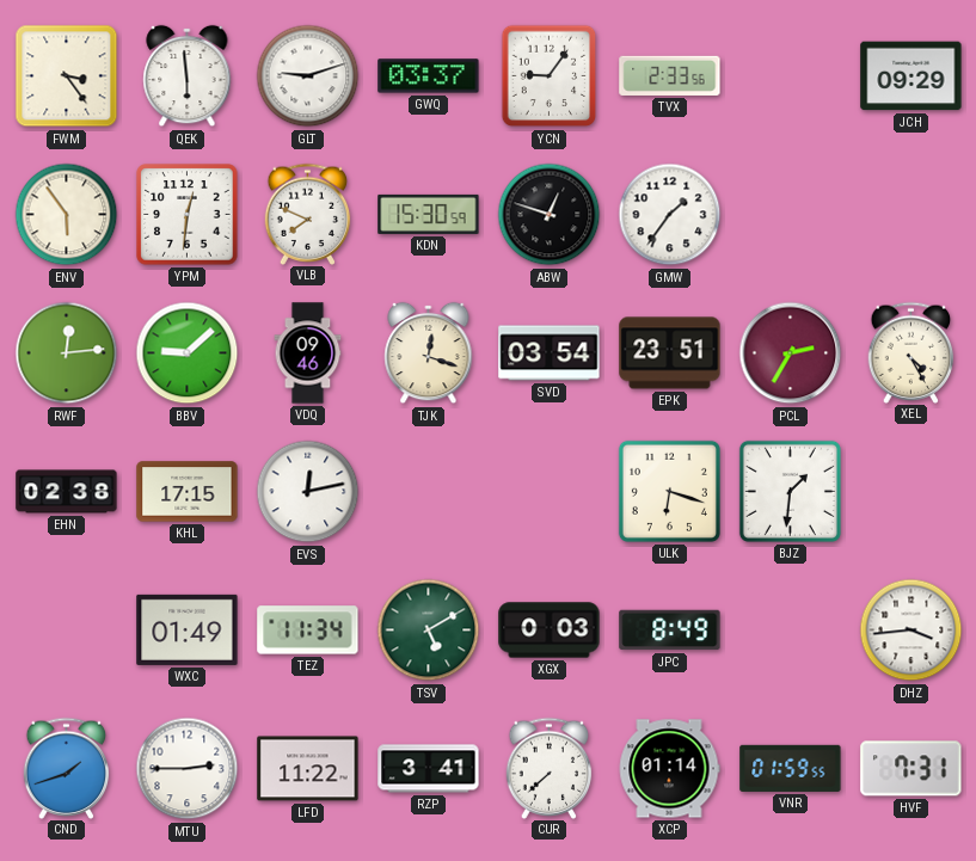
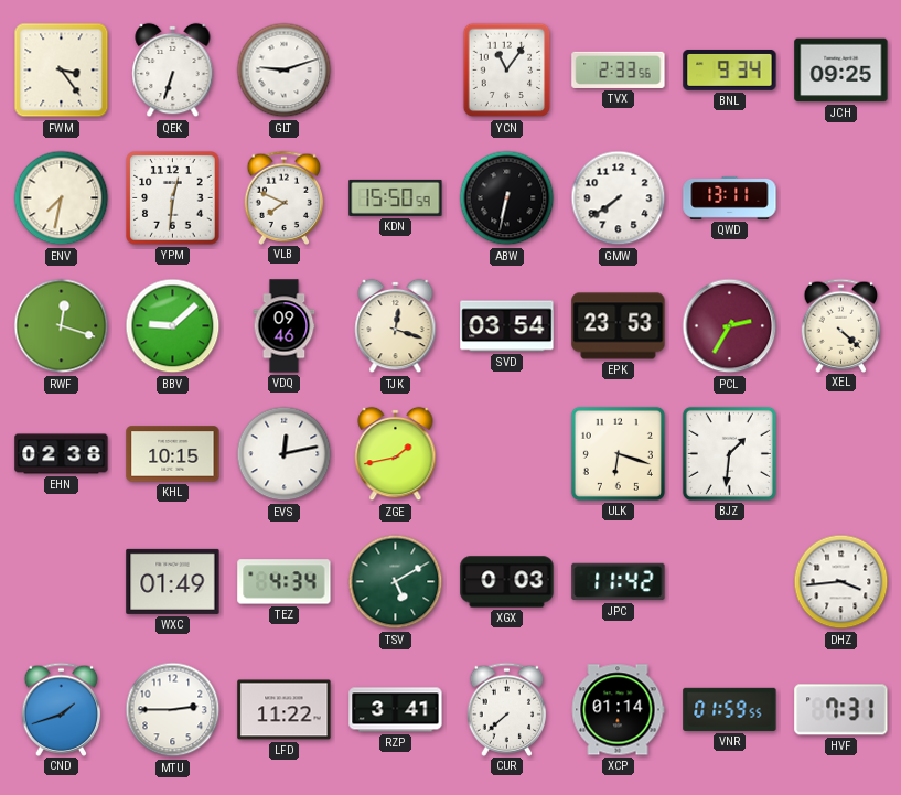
QEK: 5:59 -> 6:33
GWQ: 03:37 -> none
YCN: 9:06 -> 11:06
BNL: none -> 9:34
JCH: 09:29 -> 09:25
ENV: 5:54 -> 7:32
KDN: 15:30 -> 15:50
ABW: 12:48 -> 6:32
GMW: 1:36 -> 7:39
QWD: none -> 13:11
RWF: 12:14 -> 12:18
EPK: 23:51 -> 23:53
XEL: 4:25 -> 4:22
KHL: 17:15 -> 10:15
ZGE: none -> 1:43
TEZ: 11:34 -> 4:34
JPC: 8:49 -> 11:42
